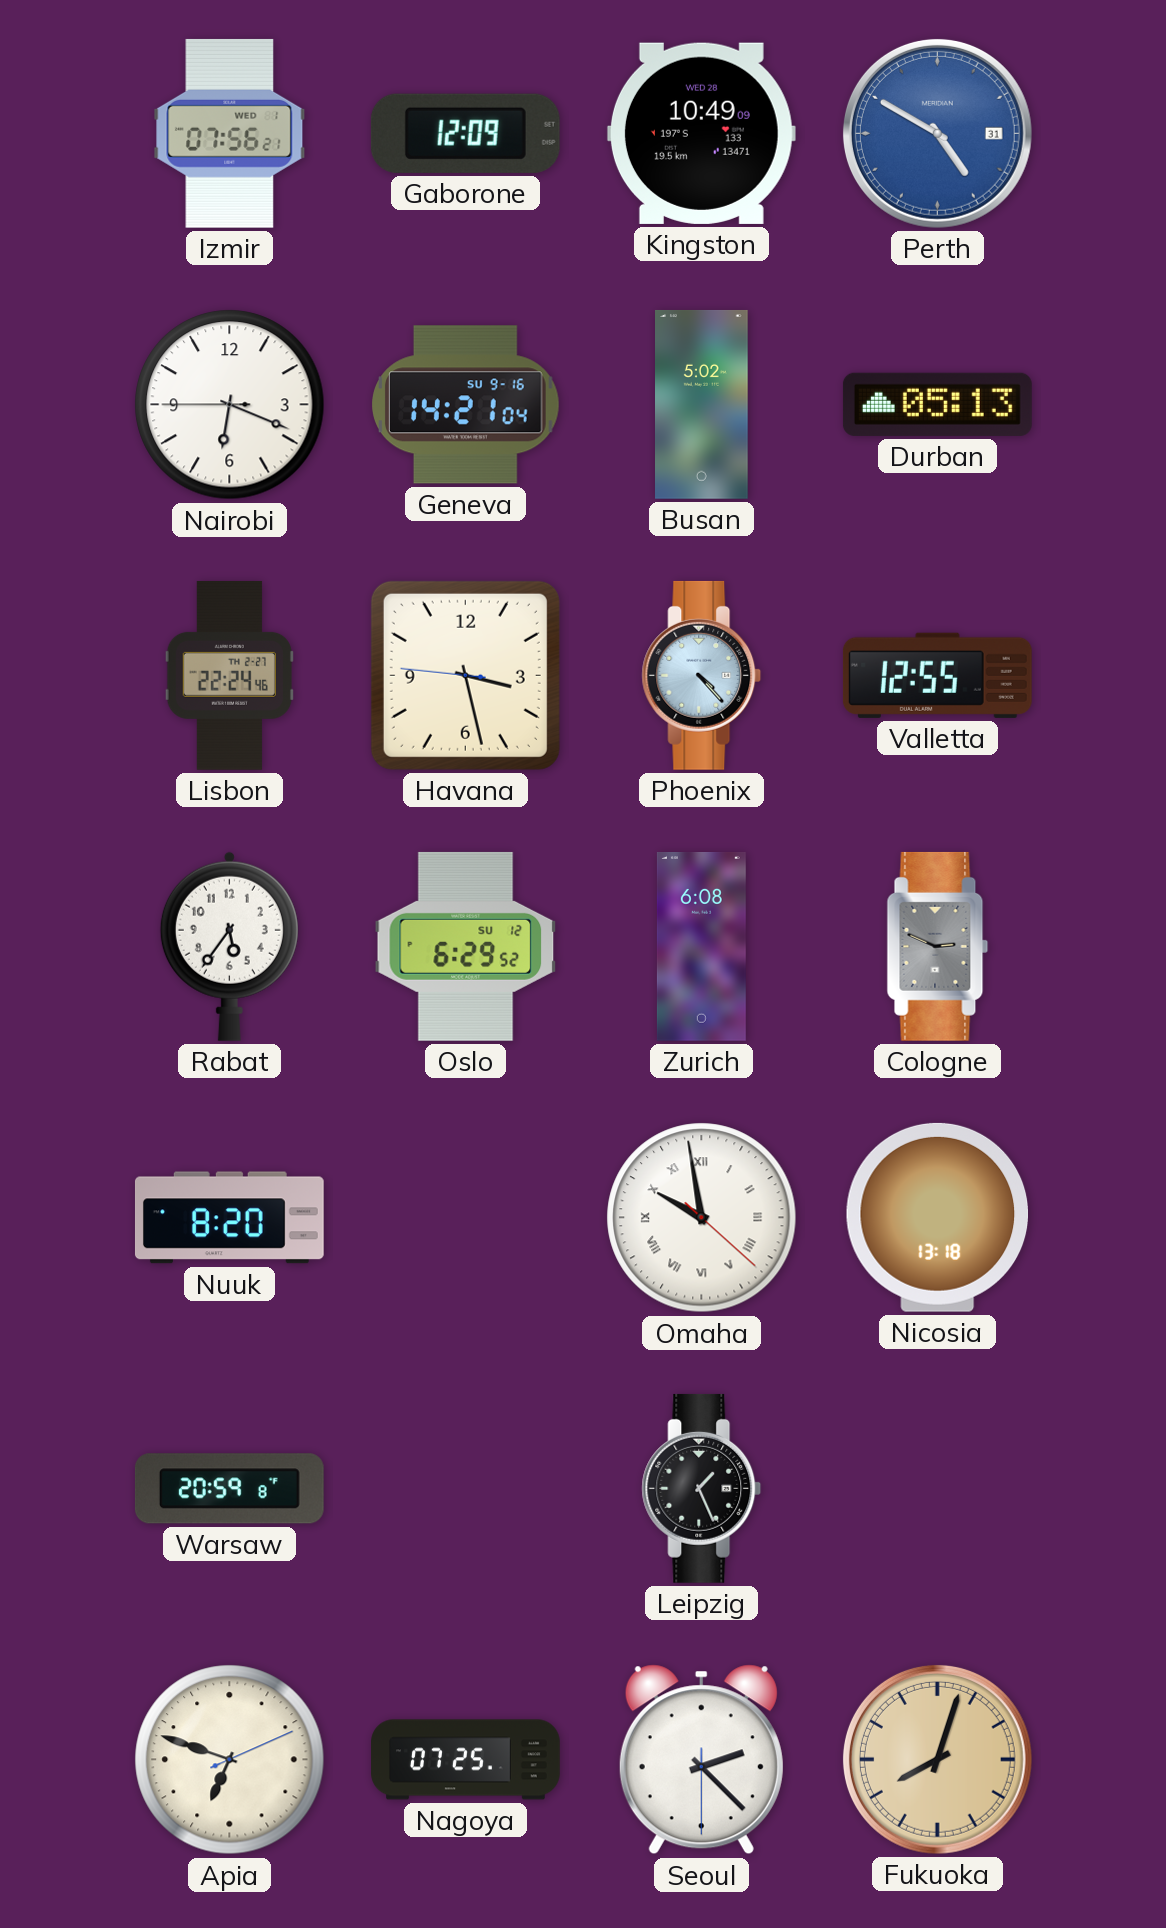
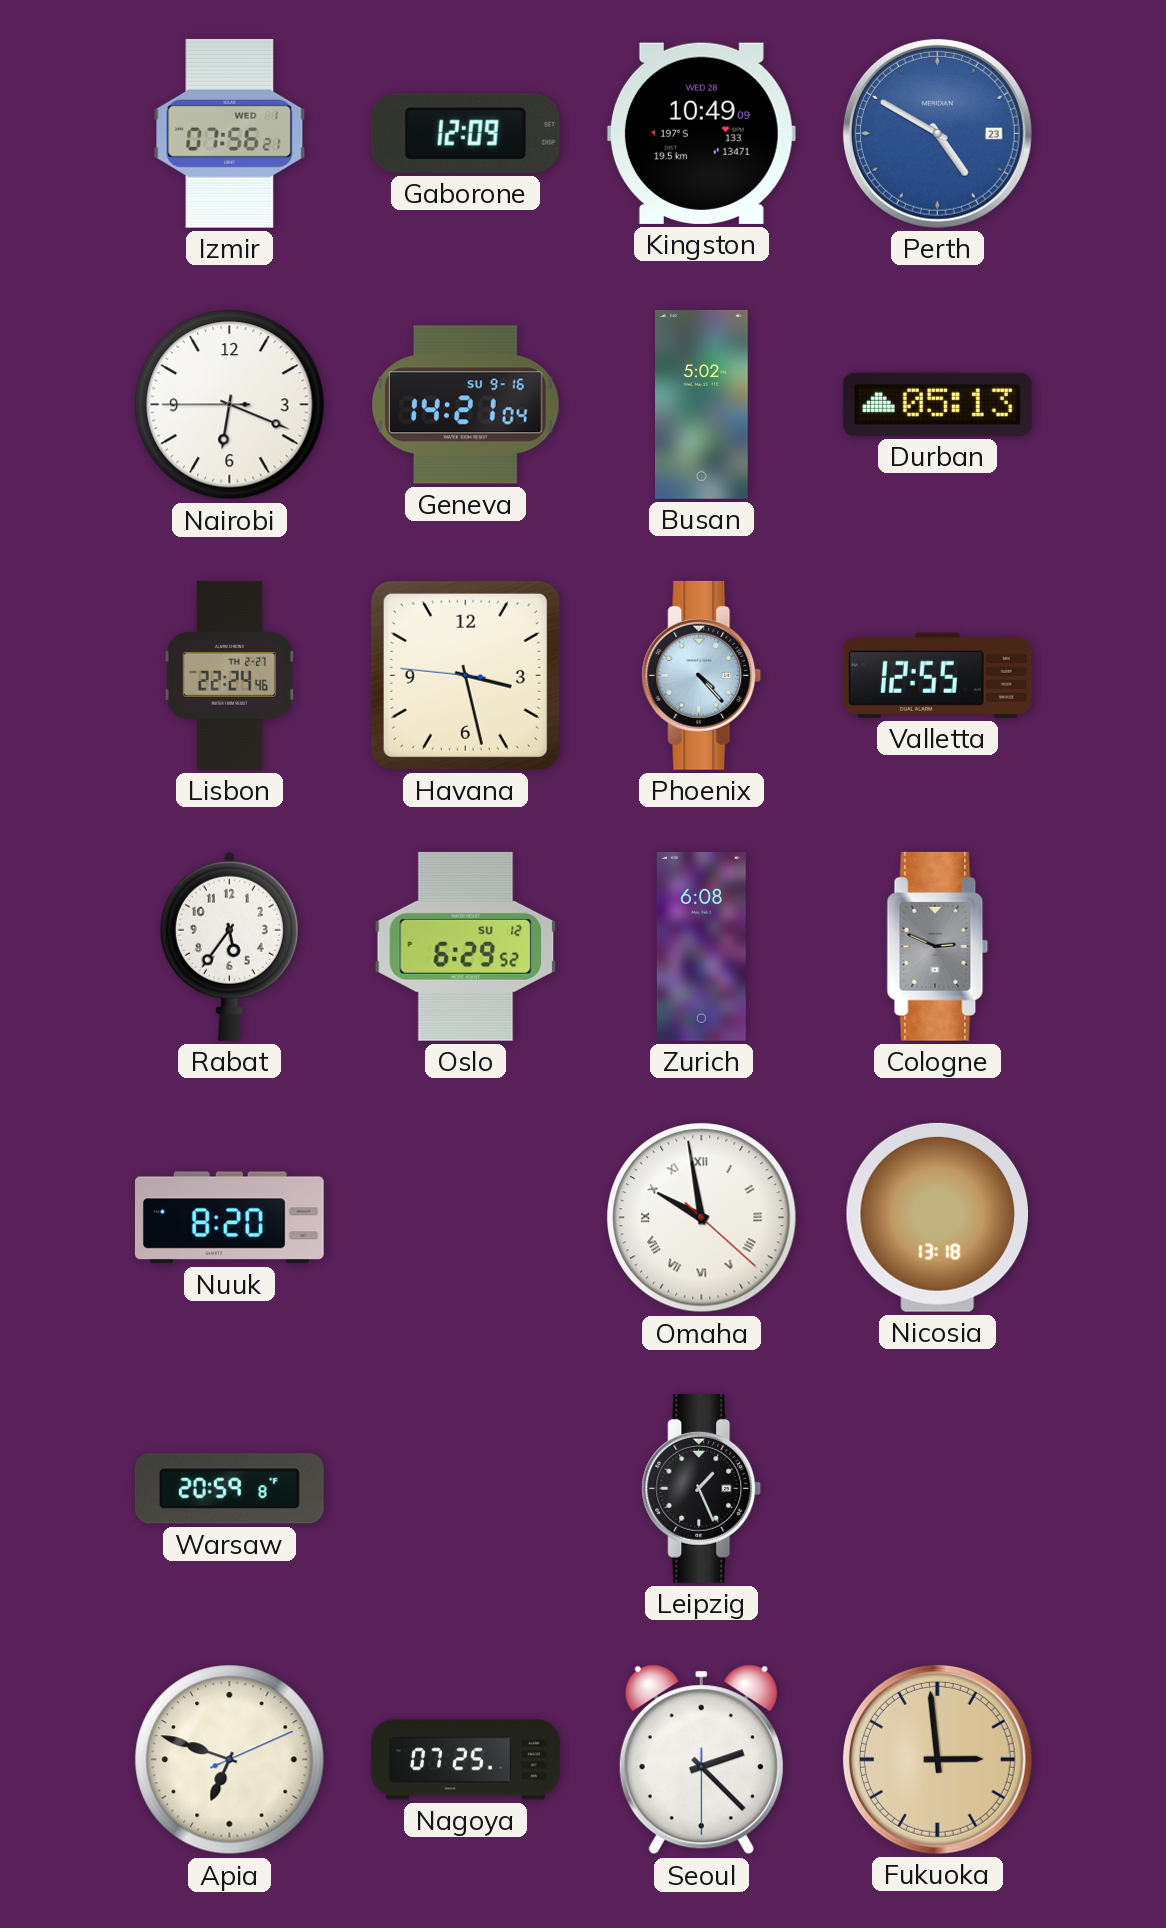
Perth date: 31 -> 23
Fukuoka: 8:03 -> 2:59
